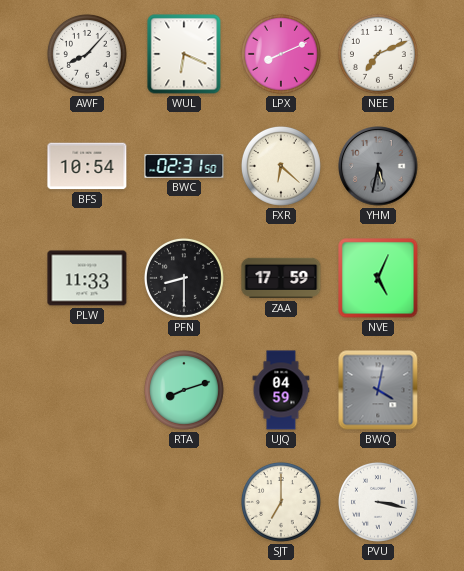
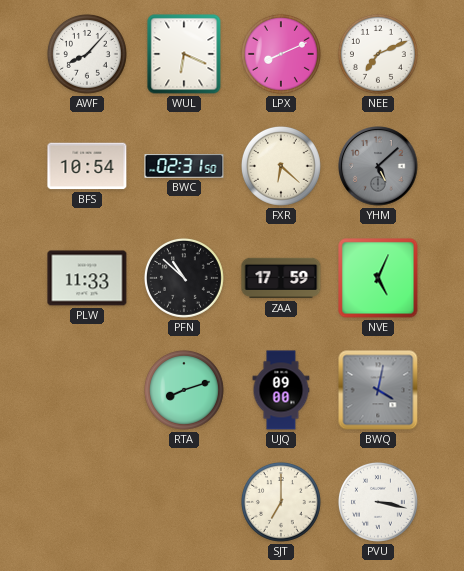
YHM: 5:32 -> 5:08
PFN: 8:30 -> 10:52
UJQ: 04:59 -> 09:00
